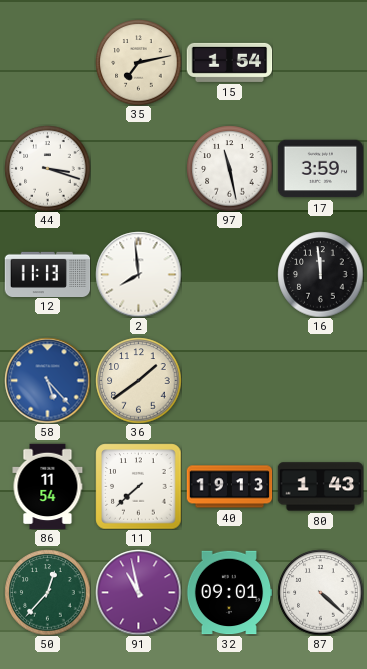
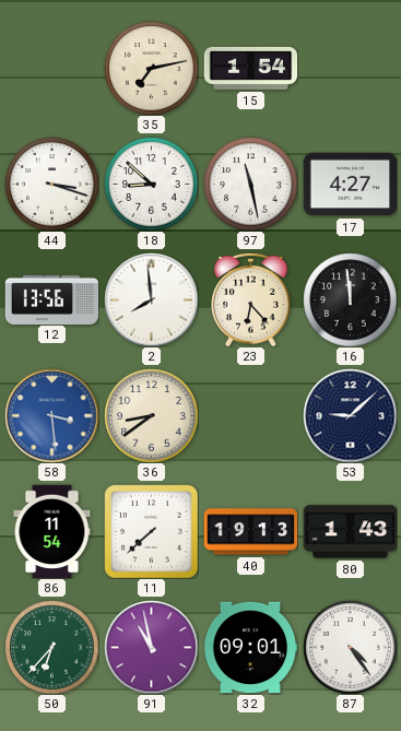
18: none -> 8:52
17: 3:59 -> 4:27
12: 11:13 -> 13:56
23: none -> 6:23
58: 5:23 -> 3:29
36: 1:39 -> 8:39
53: none -> 9:08
50: 12:37 -> 6:37
87: 4:22 -> 4:24
